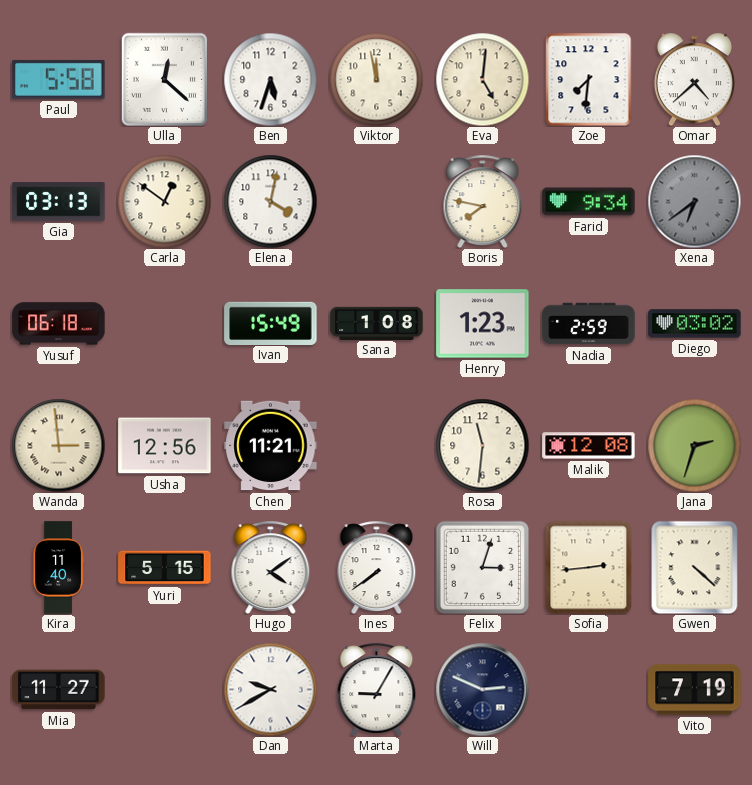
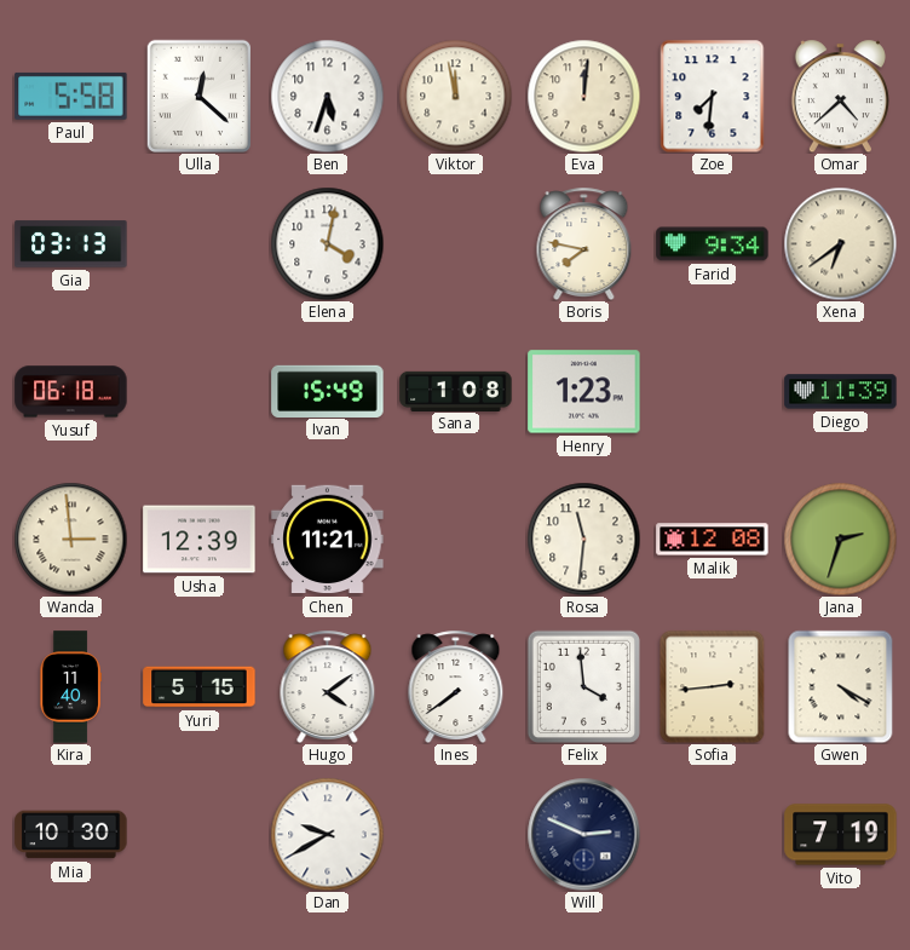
Eva: 5:01 -> 12:01
Carla: 12:51 -> none
Xena dial: grey -> cream
Nadia: 2:59 -> none
Diego: 03:02 -> 11:39
Usha: 12:56 -> 12:39
Felix: 3:03 -> 3:59
Gwen: 4:22 -> 4:20
Mia: 11:27 -> 10:30
Marta: 9:05 -> none
